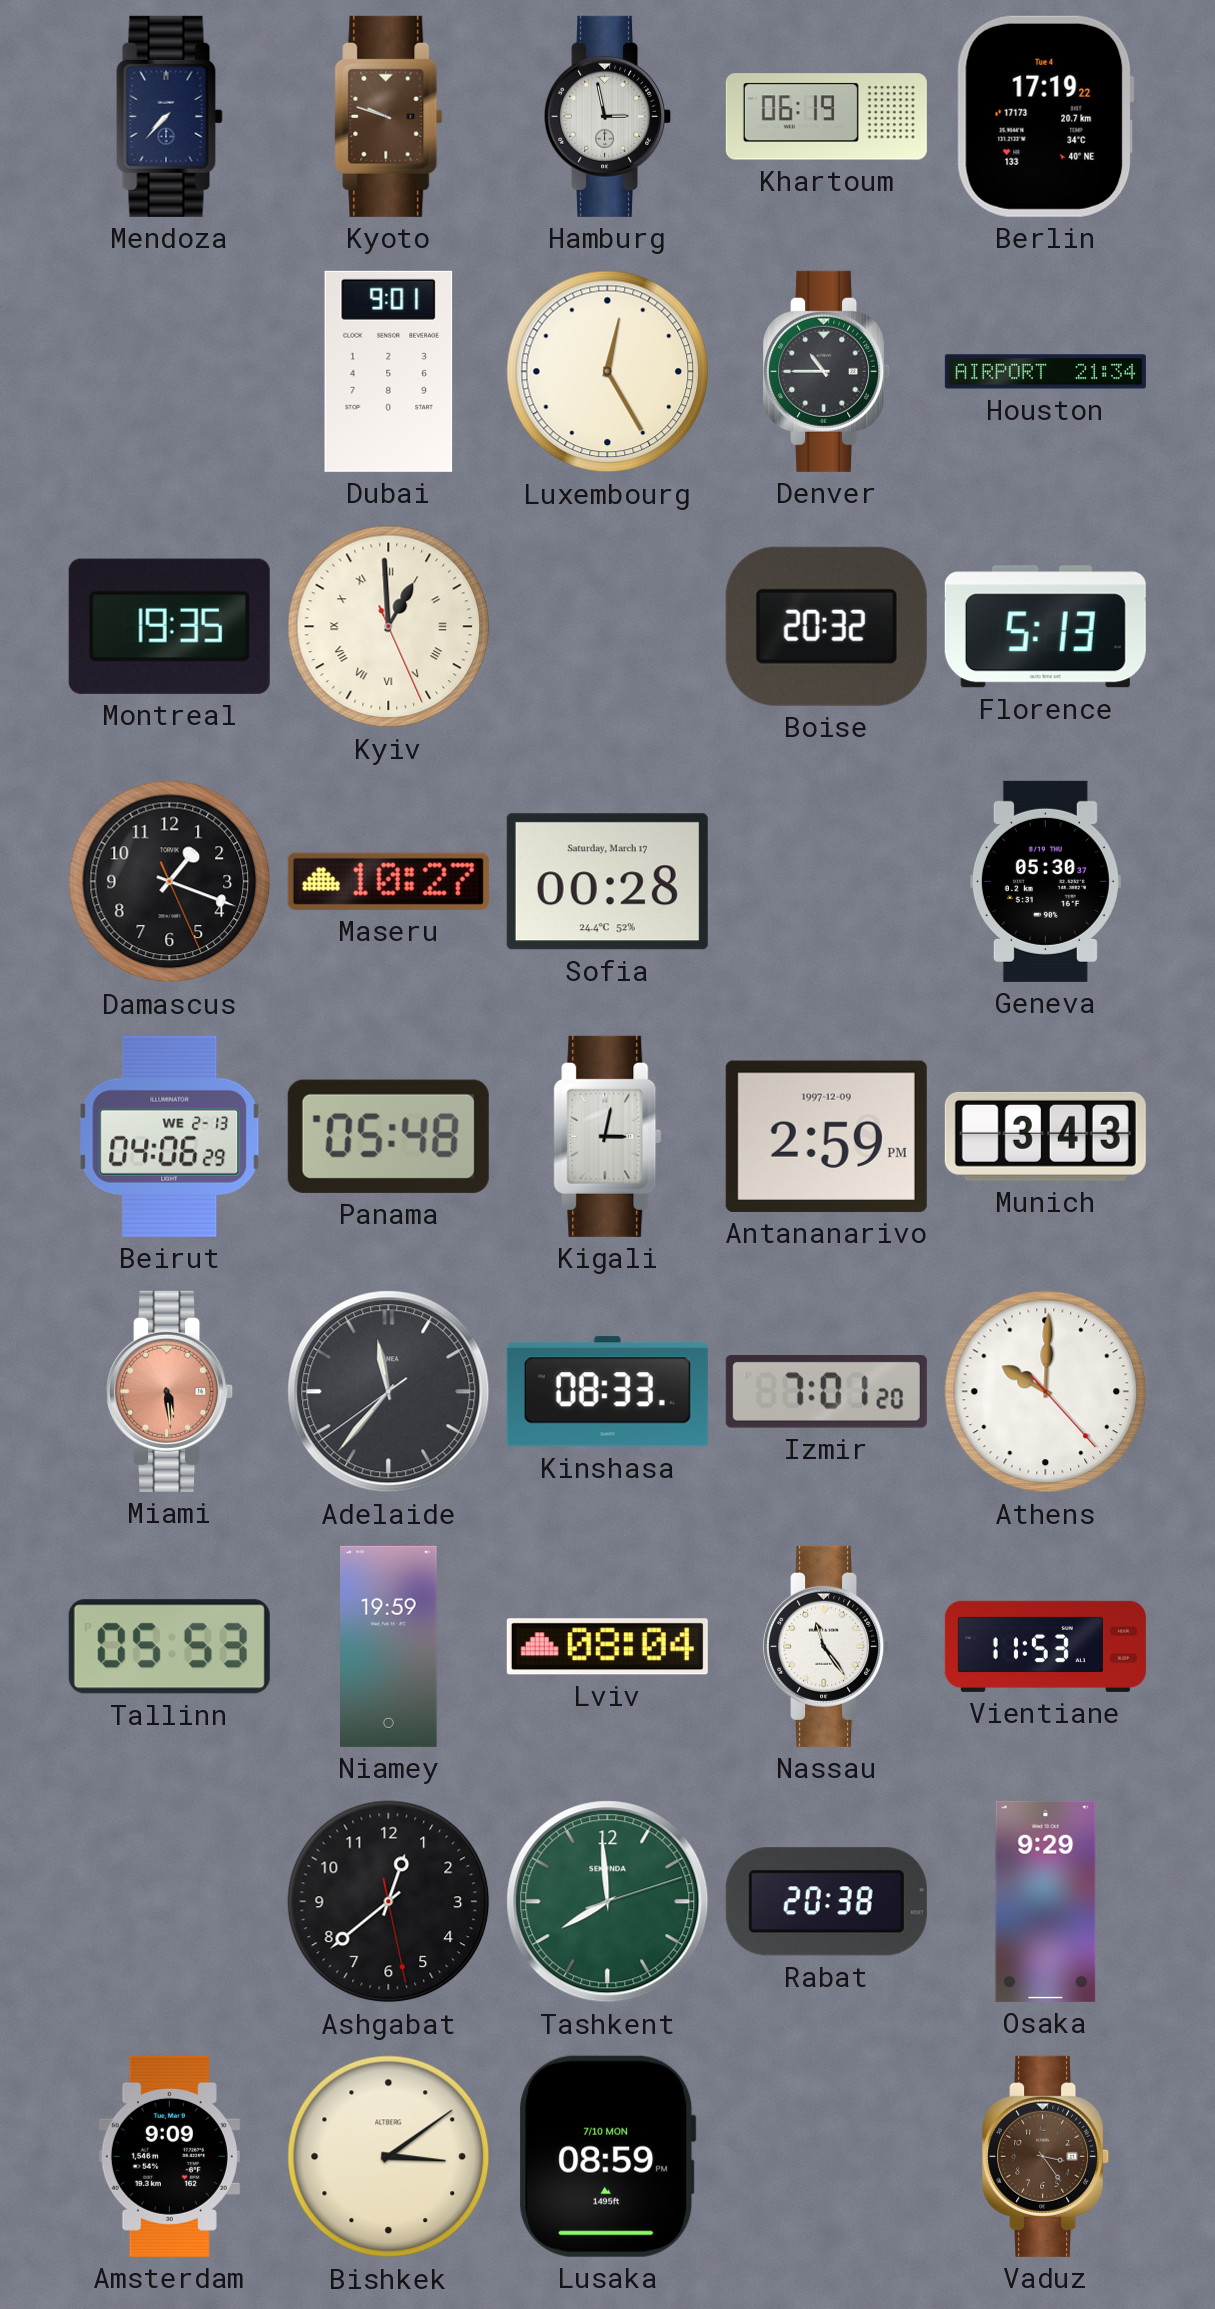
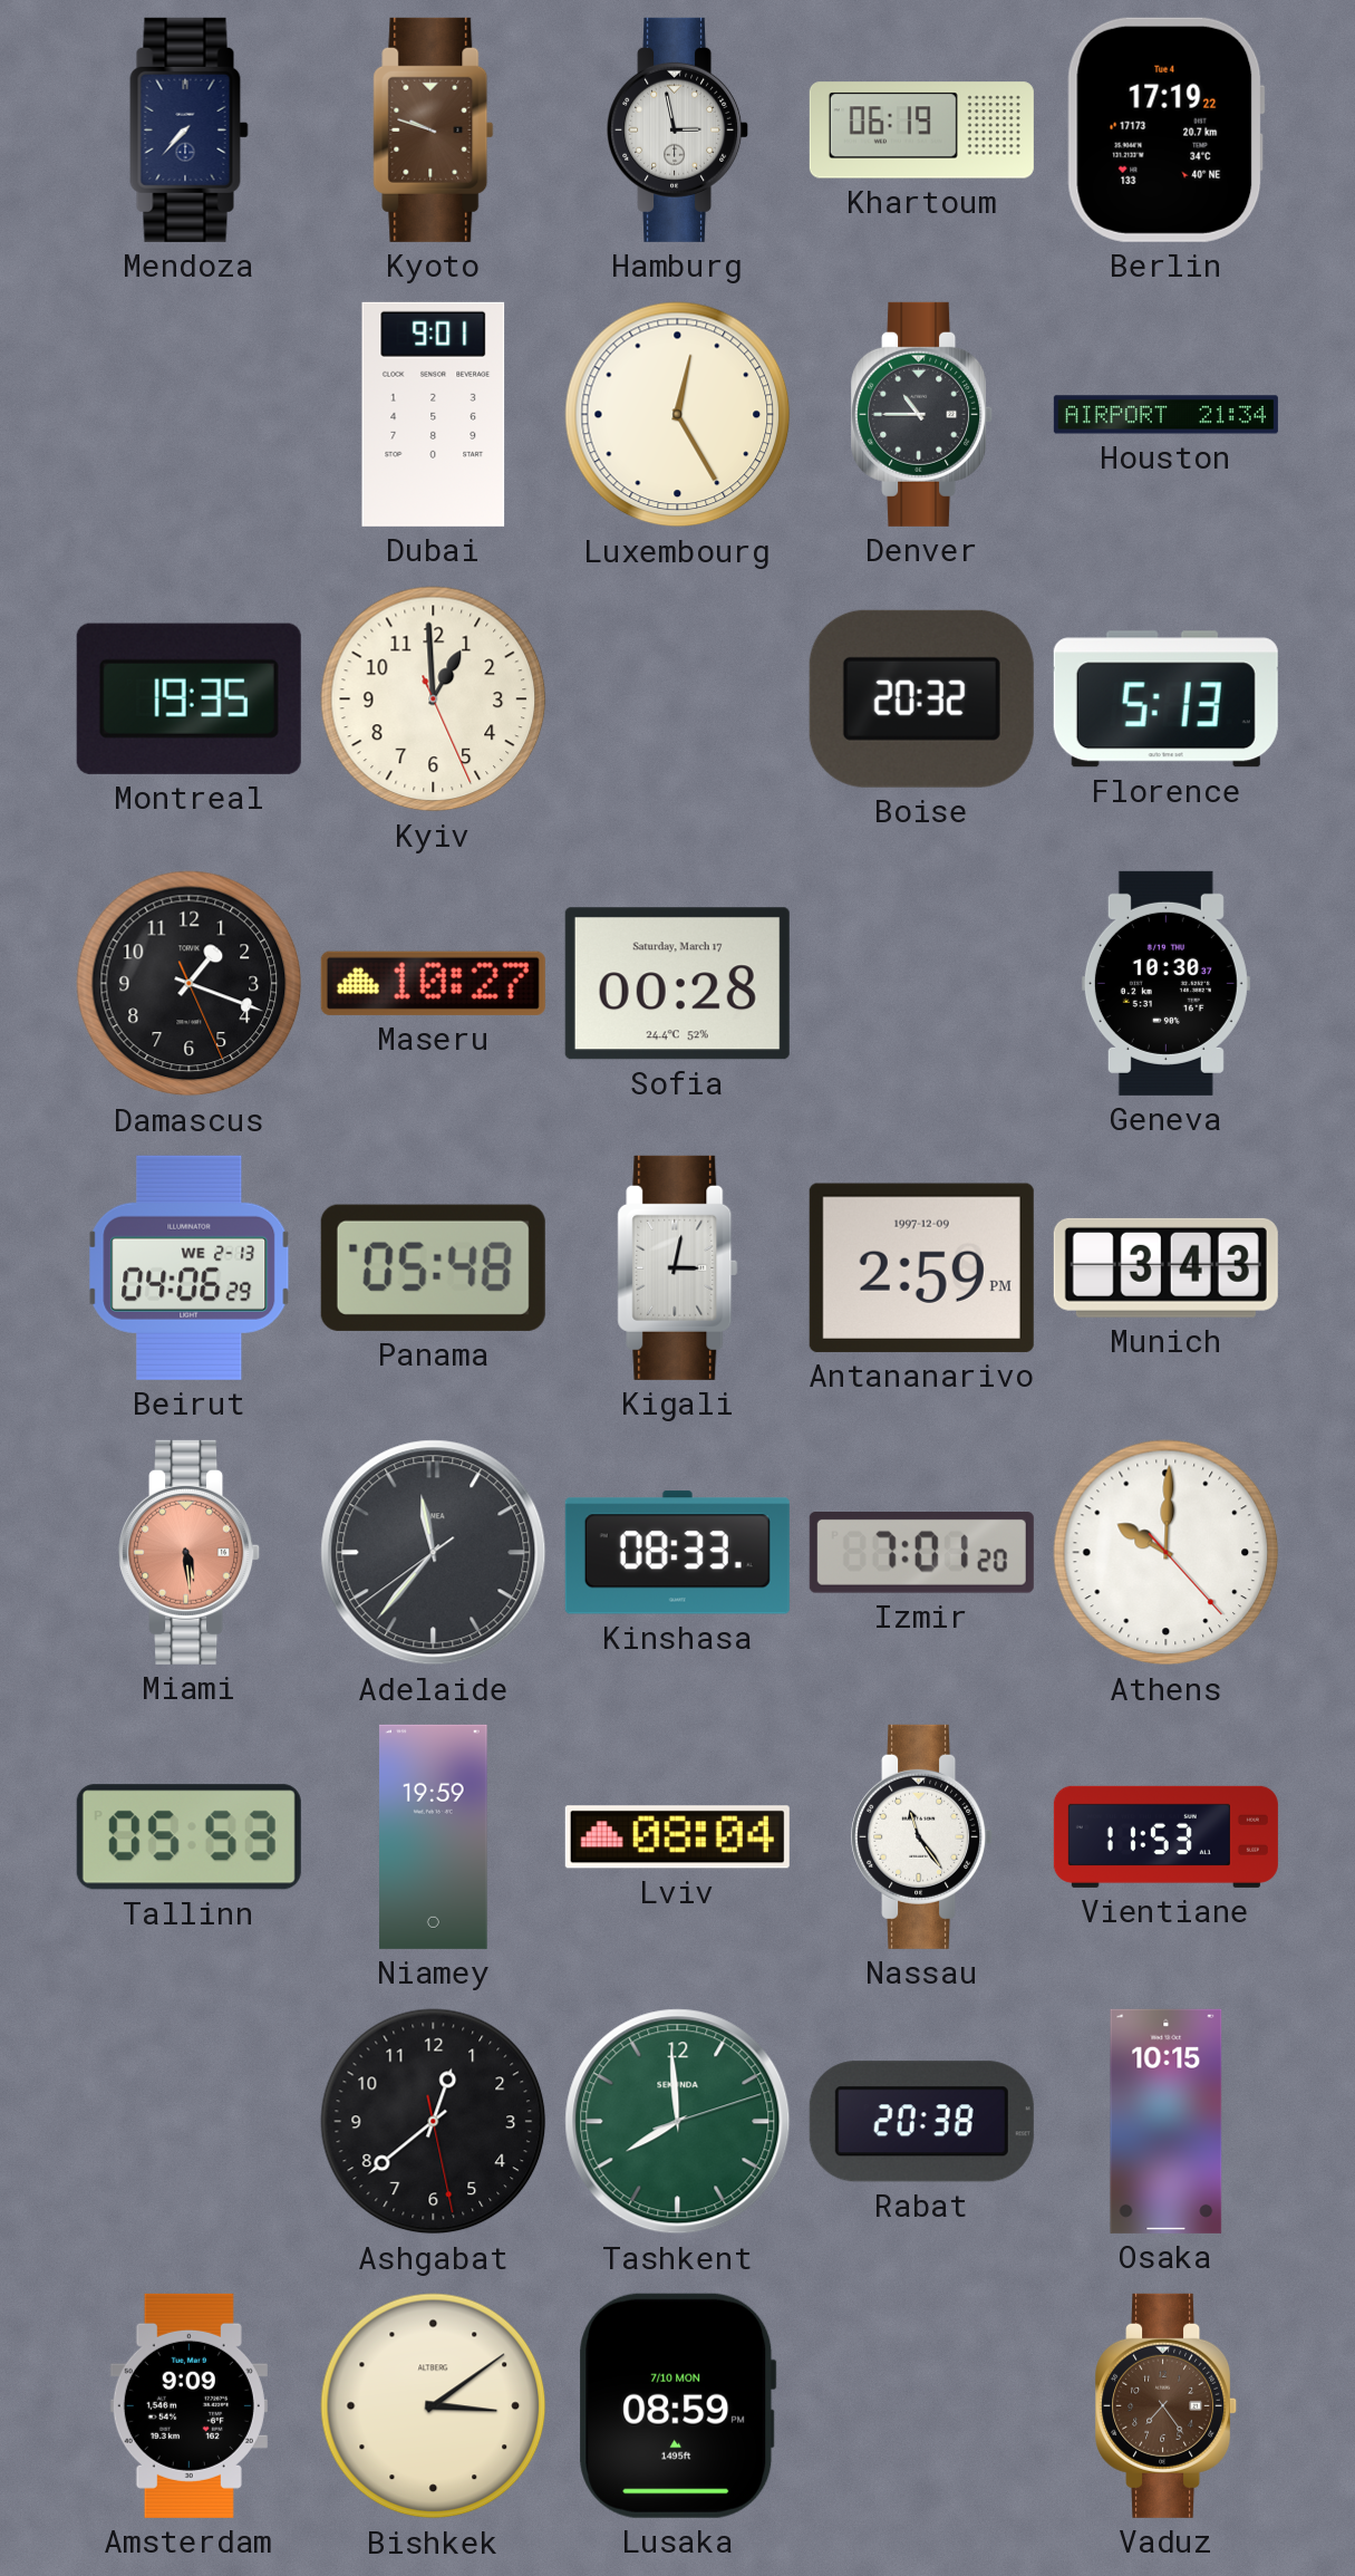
Kyiv numerals: Roman -> Arabic
Geneva: 05:30 -> 10:30
Osaka: 9:29 -> 10:15
Vaduz: 3:24 -> 7:24
